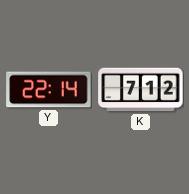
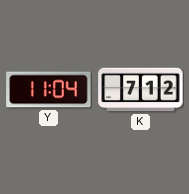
Y: 22:14 -> 11:04
